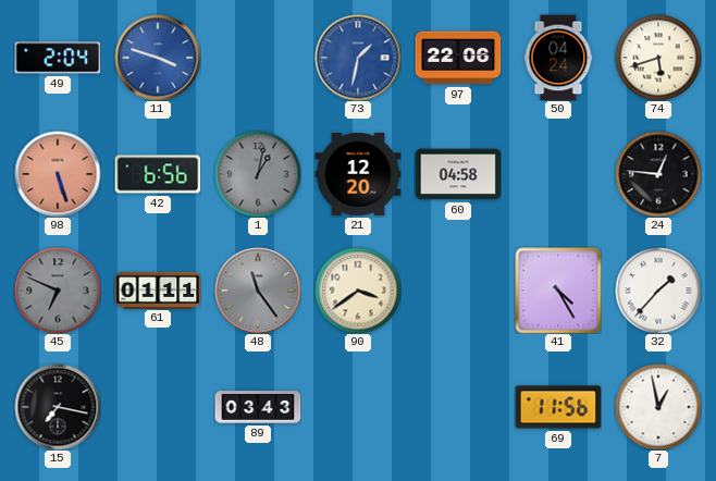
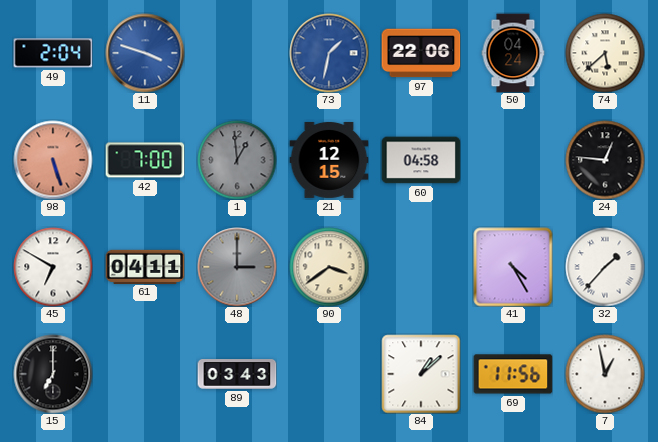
74: 5:42 -> 5:38
42: 6:56 -> 7:00
1: 1:02 -> 12:59
21: 12:20 -> 12:15
45: 6:49 -> 6:50
45 dial: grey -> white
61: 01:11 -> 04:11
48: 11:24 -> 3:00
15: 7:17 -> 7:00
84: none -> 1:08
